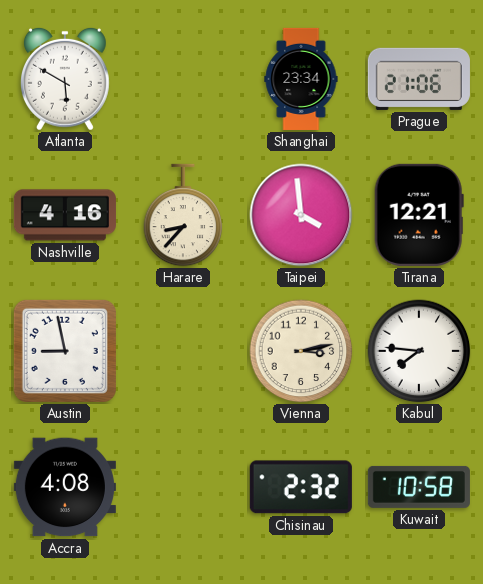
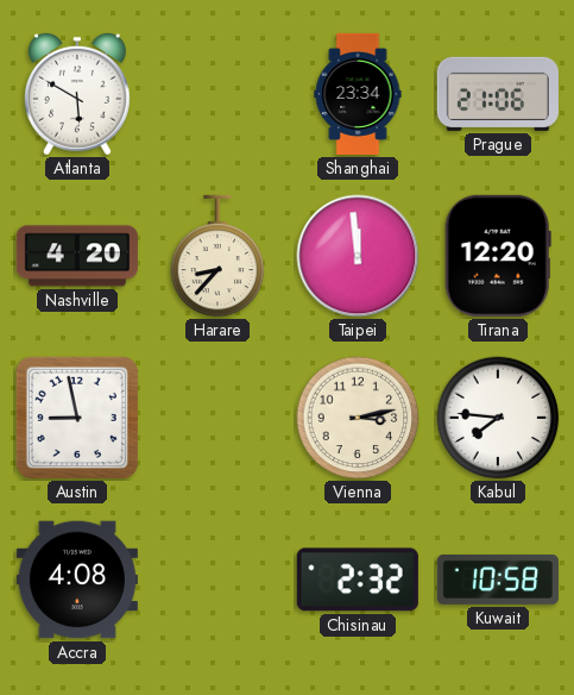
Nashville: 4:16 -> 4:20
Taipei: 3:59 -> 11:59
Tirana: 12:21 -> 12:20
